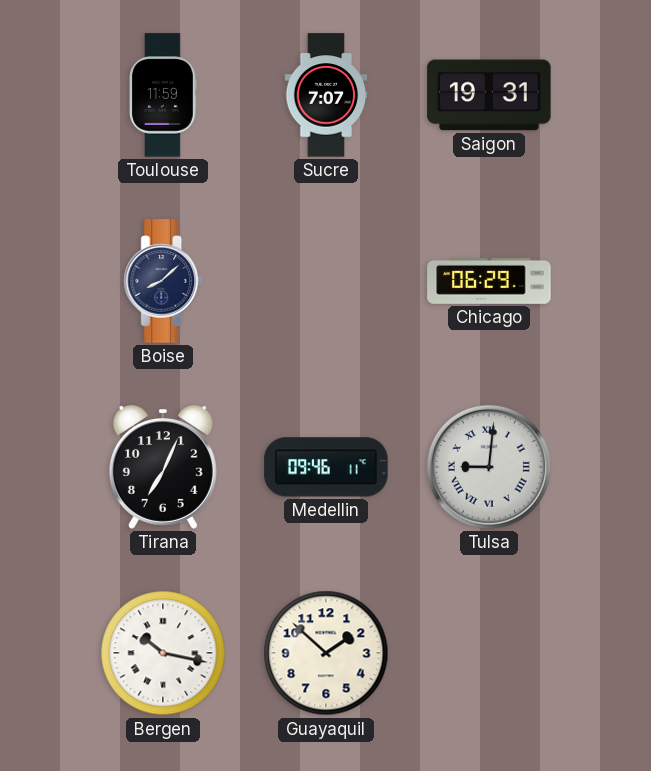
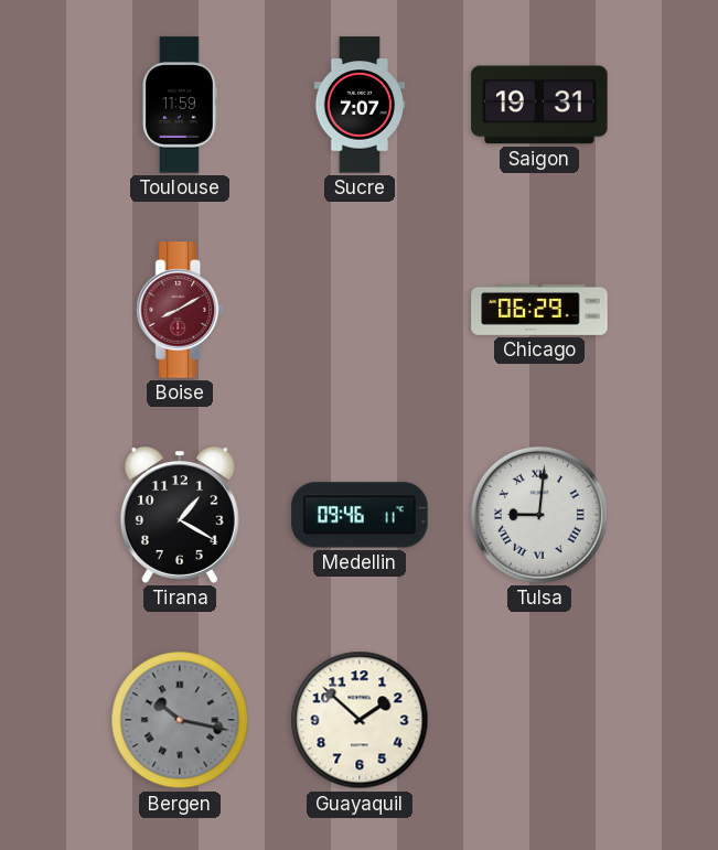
Boise: 8:08 -> 8:10
Boise dial: navy -> burgundy
Tirana: 7:04 -> 1:20
Bergen dial: white -> grey
